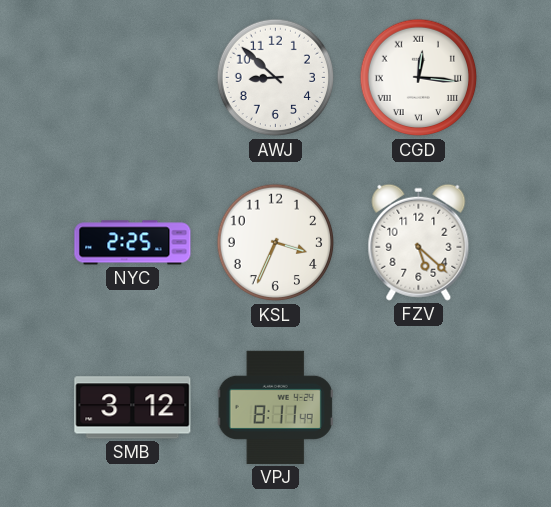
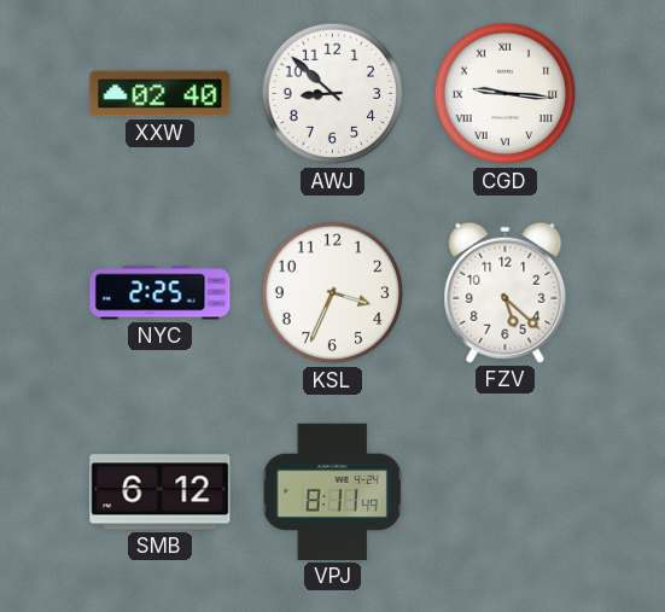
XXW: none -> 02:40
CGD: 12:16 -> 9:16
SMB: 3:12 -> 6:12
